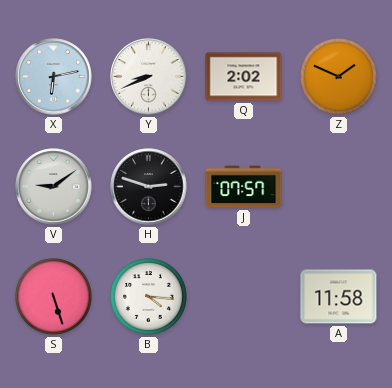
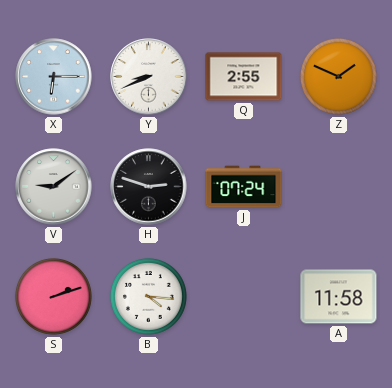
X: 6:13 -> 6:15
Q: 2:02 -> 2:55
J: 07:57 -> 07:24
S: 5:27 -> 2:12
